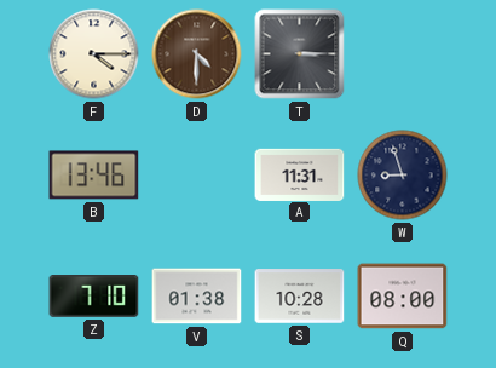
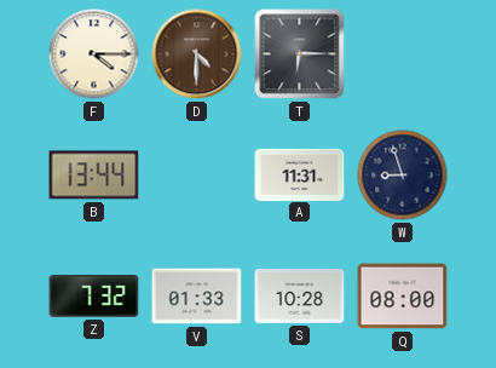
T: 3:15 -> 6:15
B: 13:46 -> 13:44
Z: 7:10 -> 7:32
V: 01:38 -> 01:33
